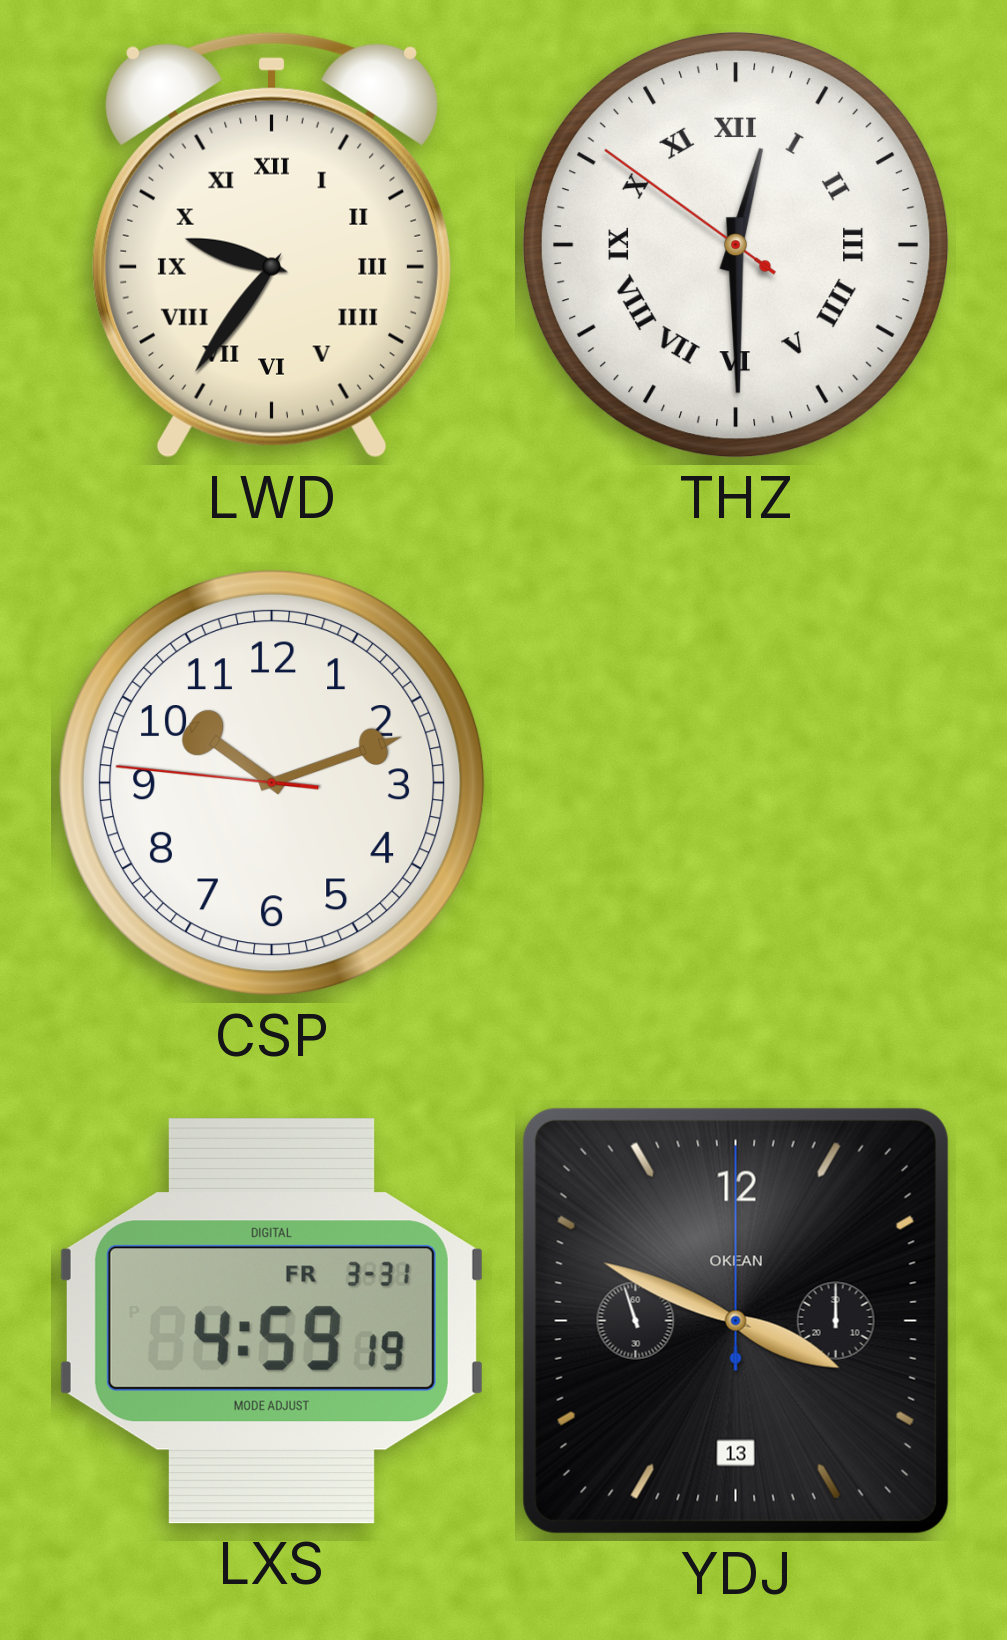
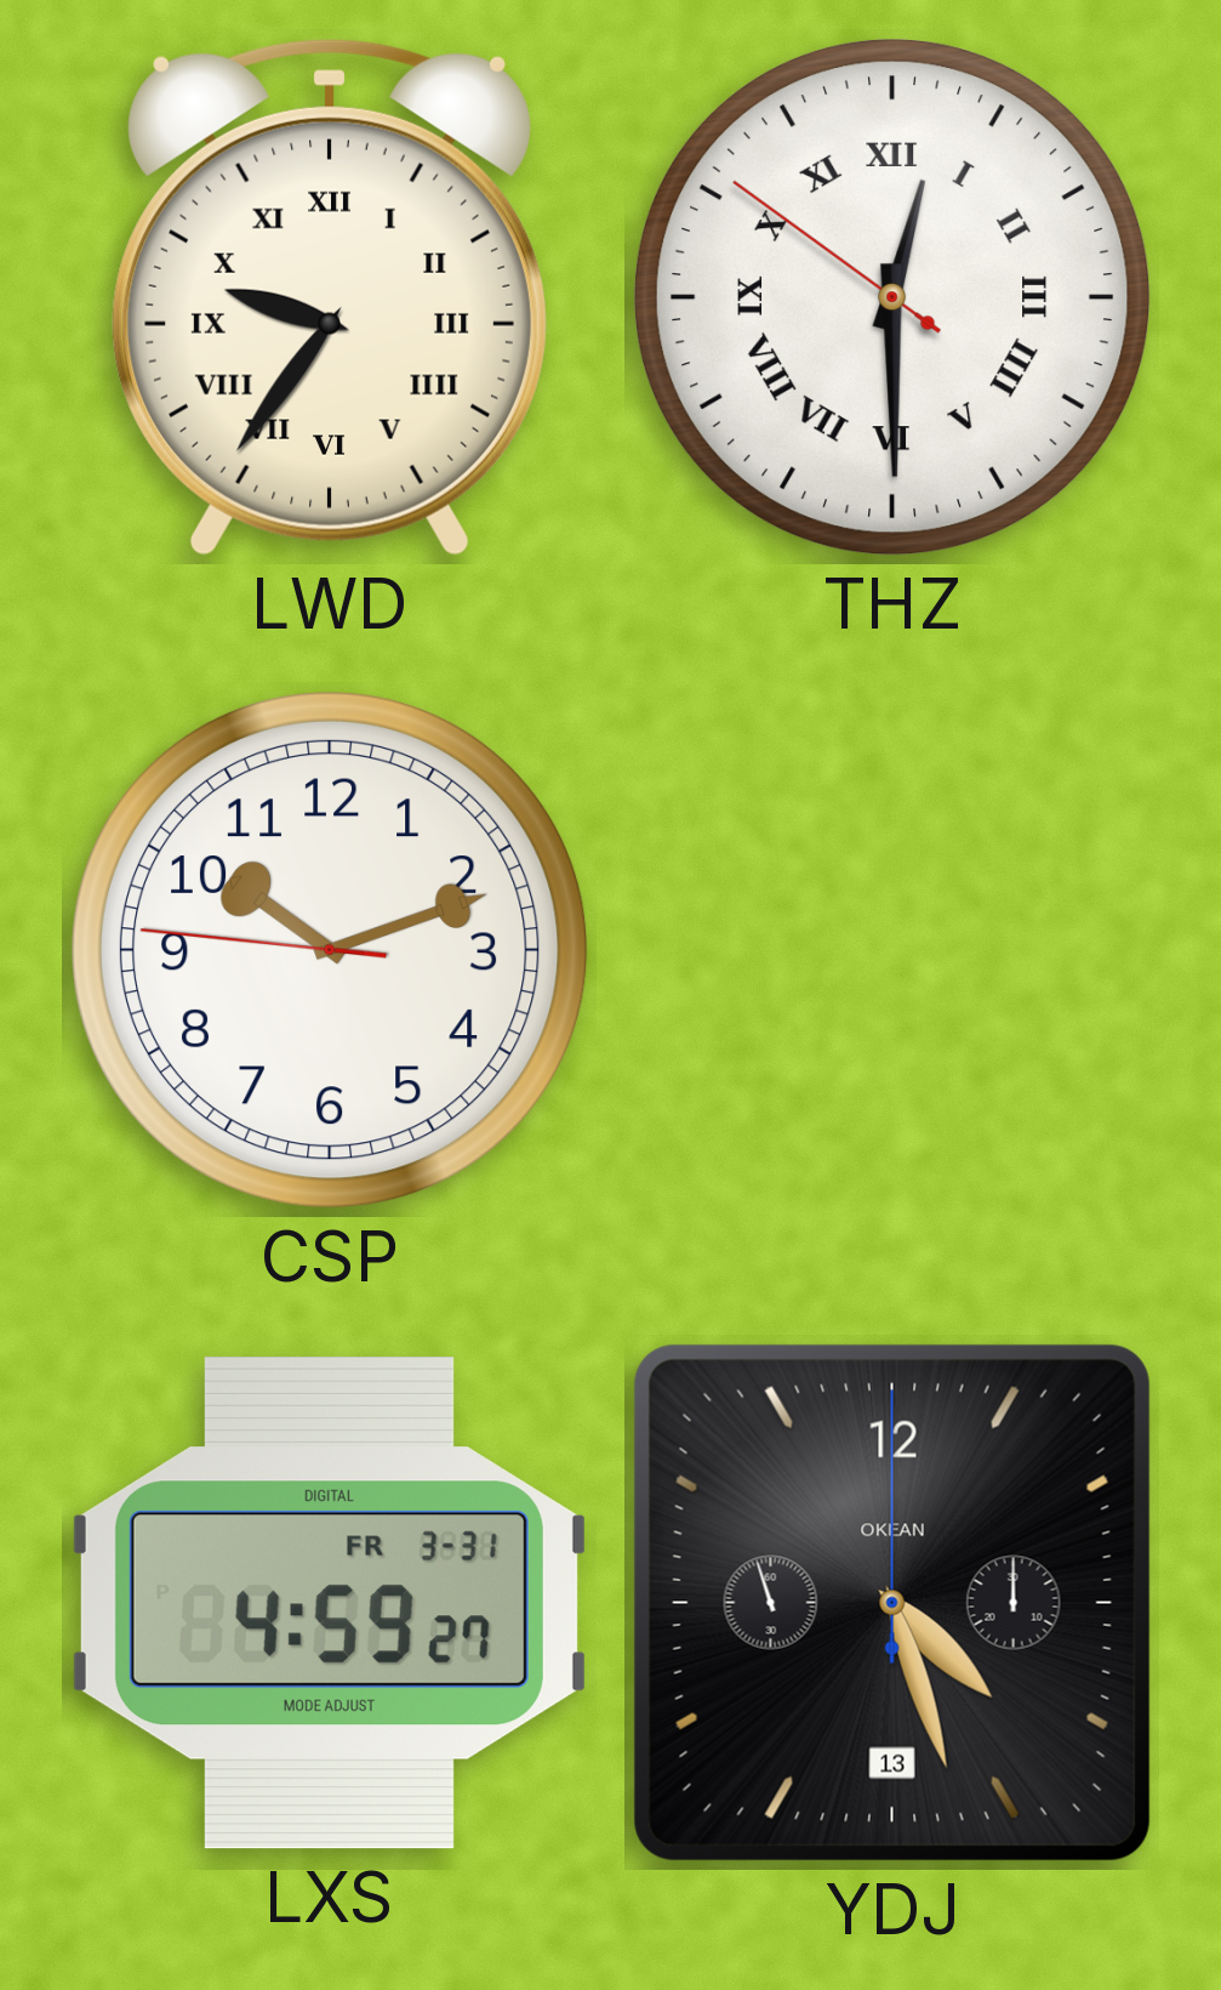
LXS: 4:59:19 -> 4:59:27
YDJ: 3:48 -> 4:26
